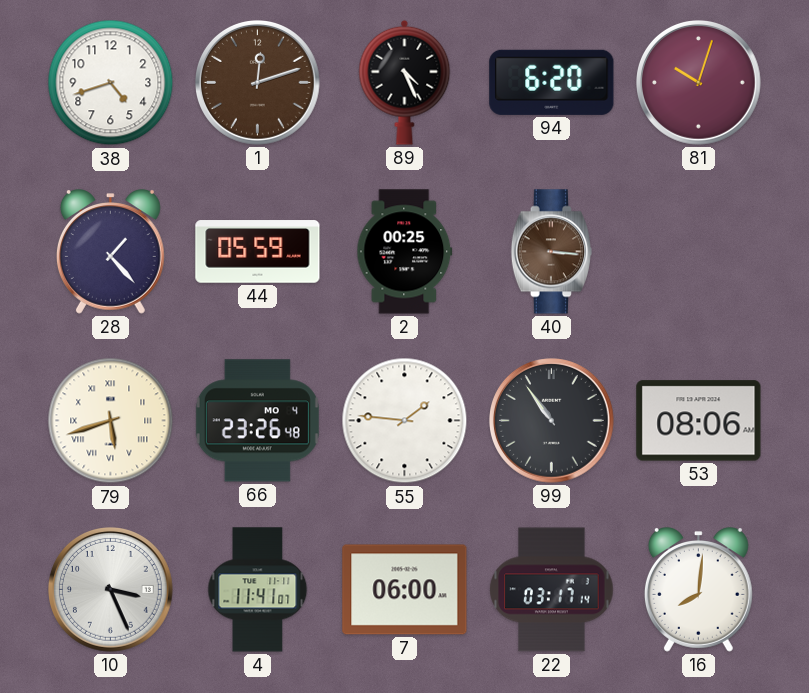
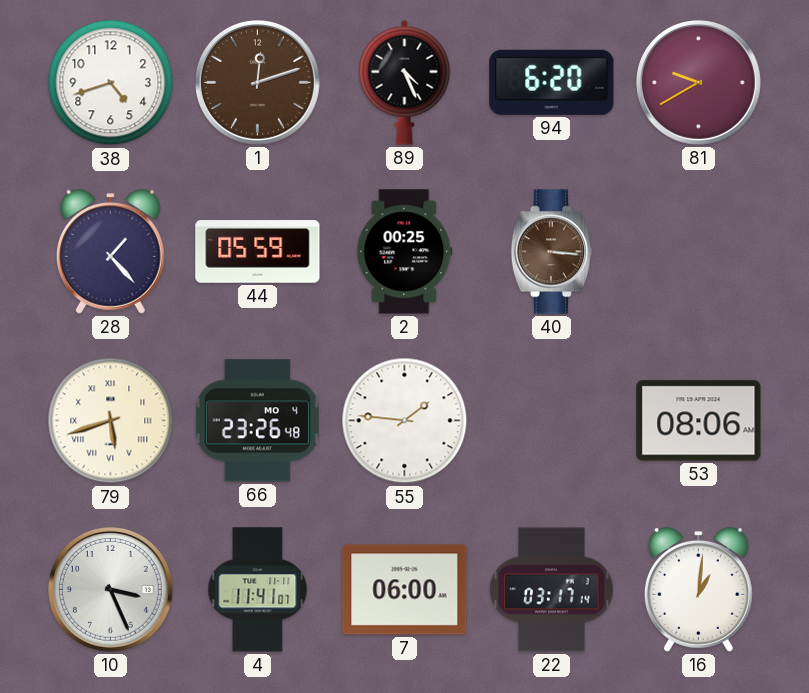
81: 10:03 -> 9:40
99: 10:54 -> none
16: 8:01 -> 1:01
